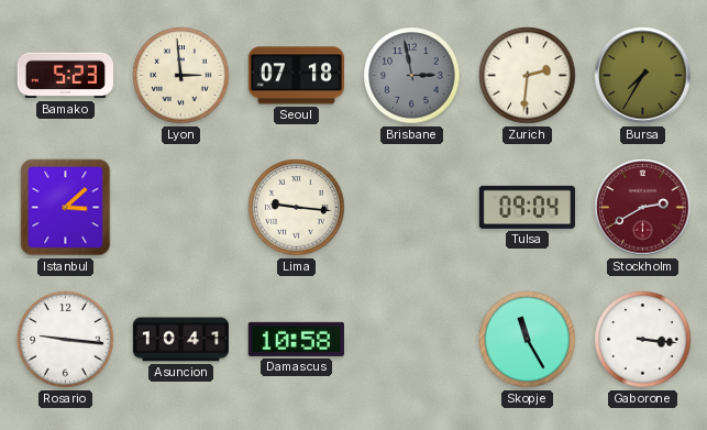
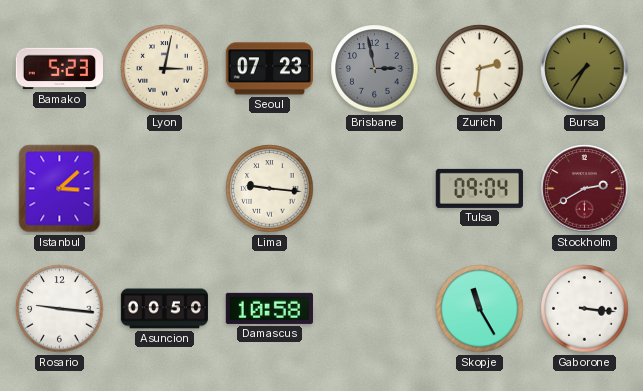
Lyon: 2:59 -> 3:02
Seoul: 07:18 -> 07:23
Asuncion: 10:41 -> 00:50
